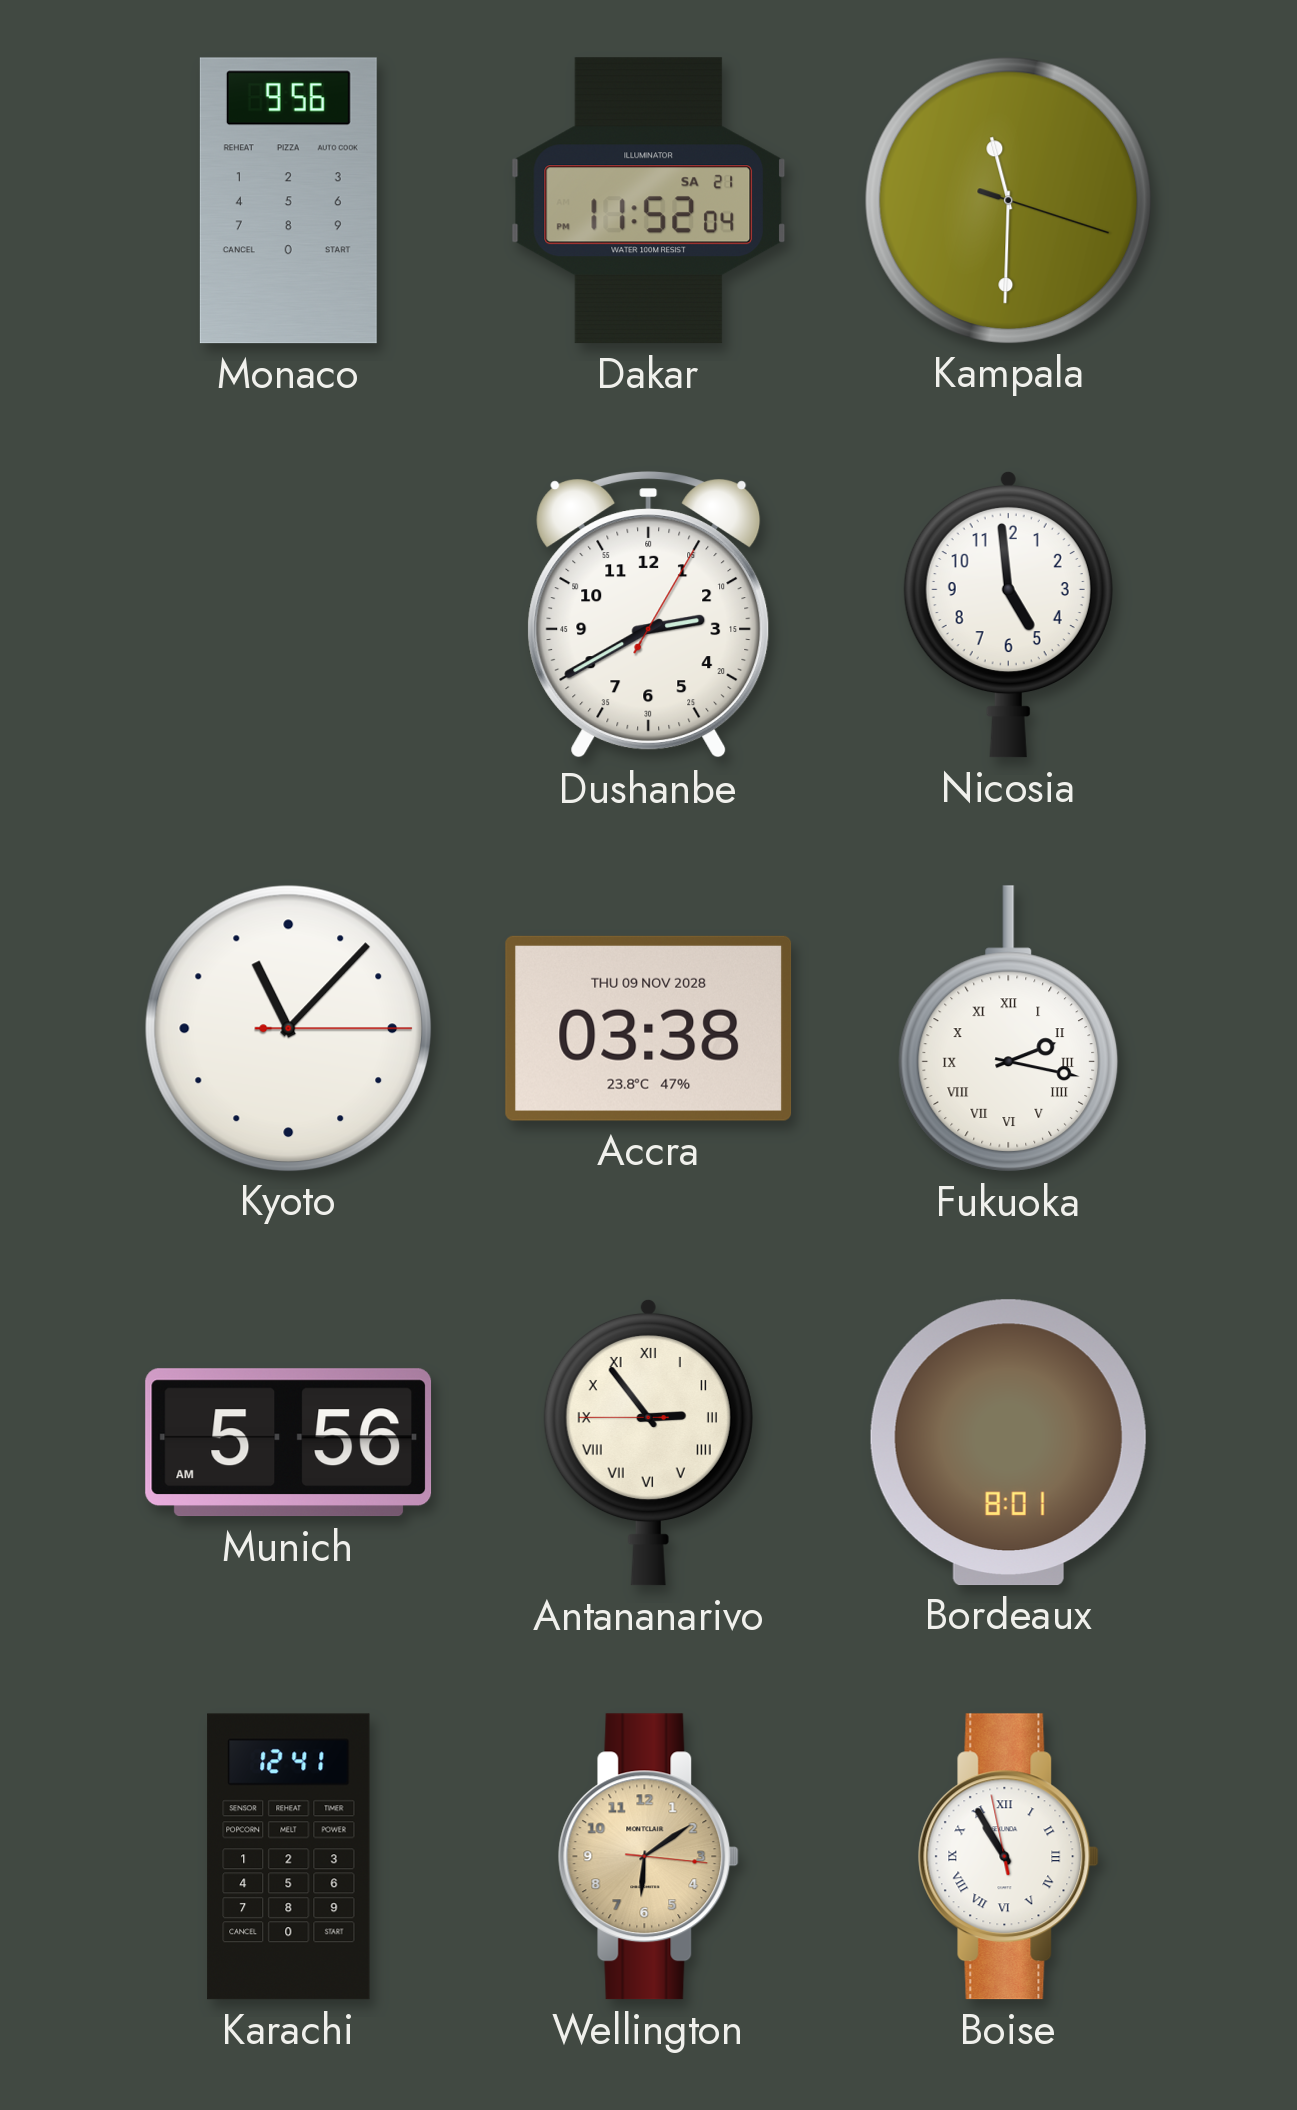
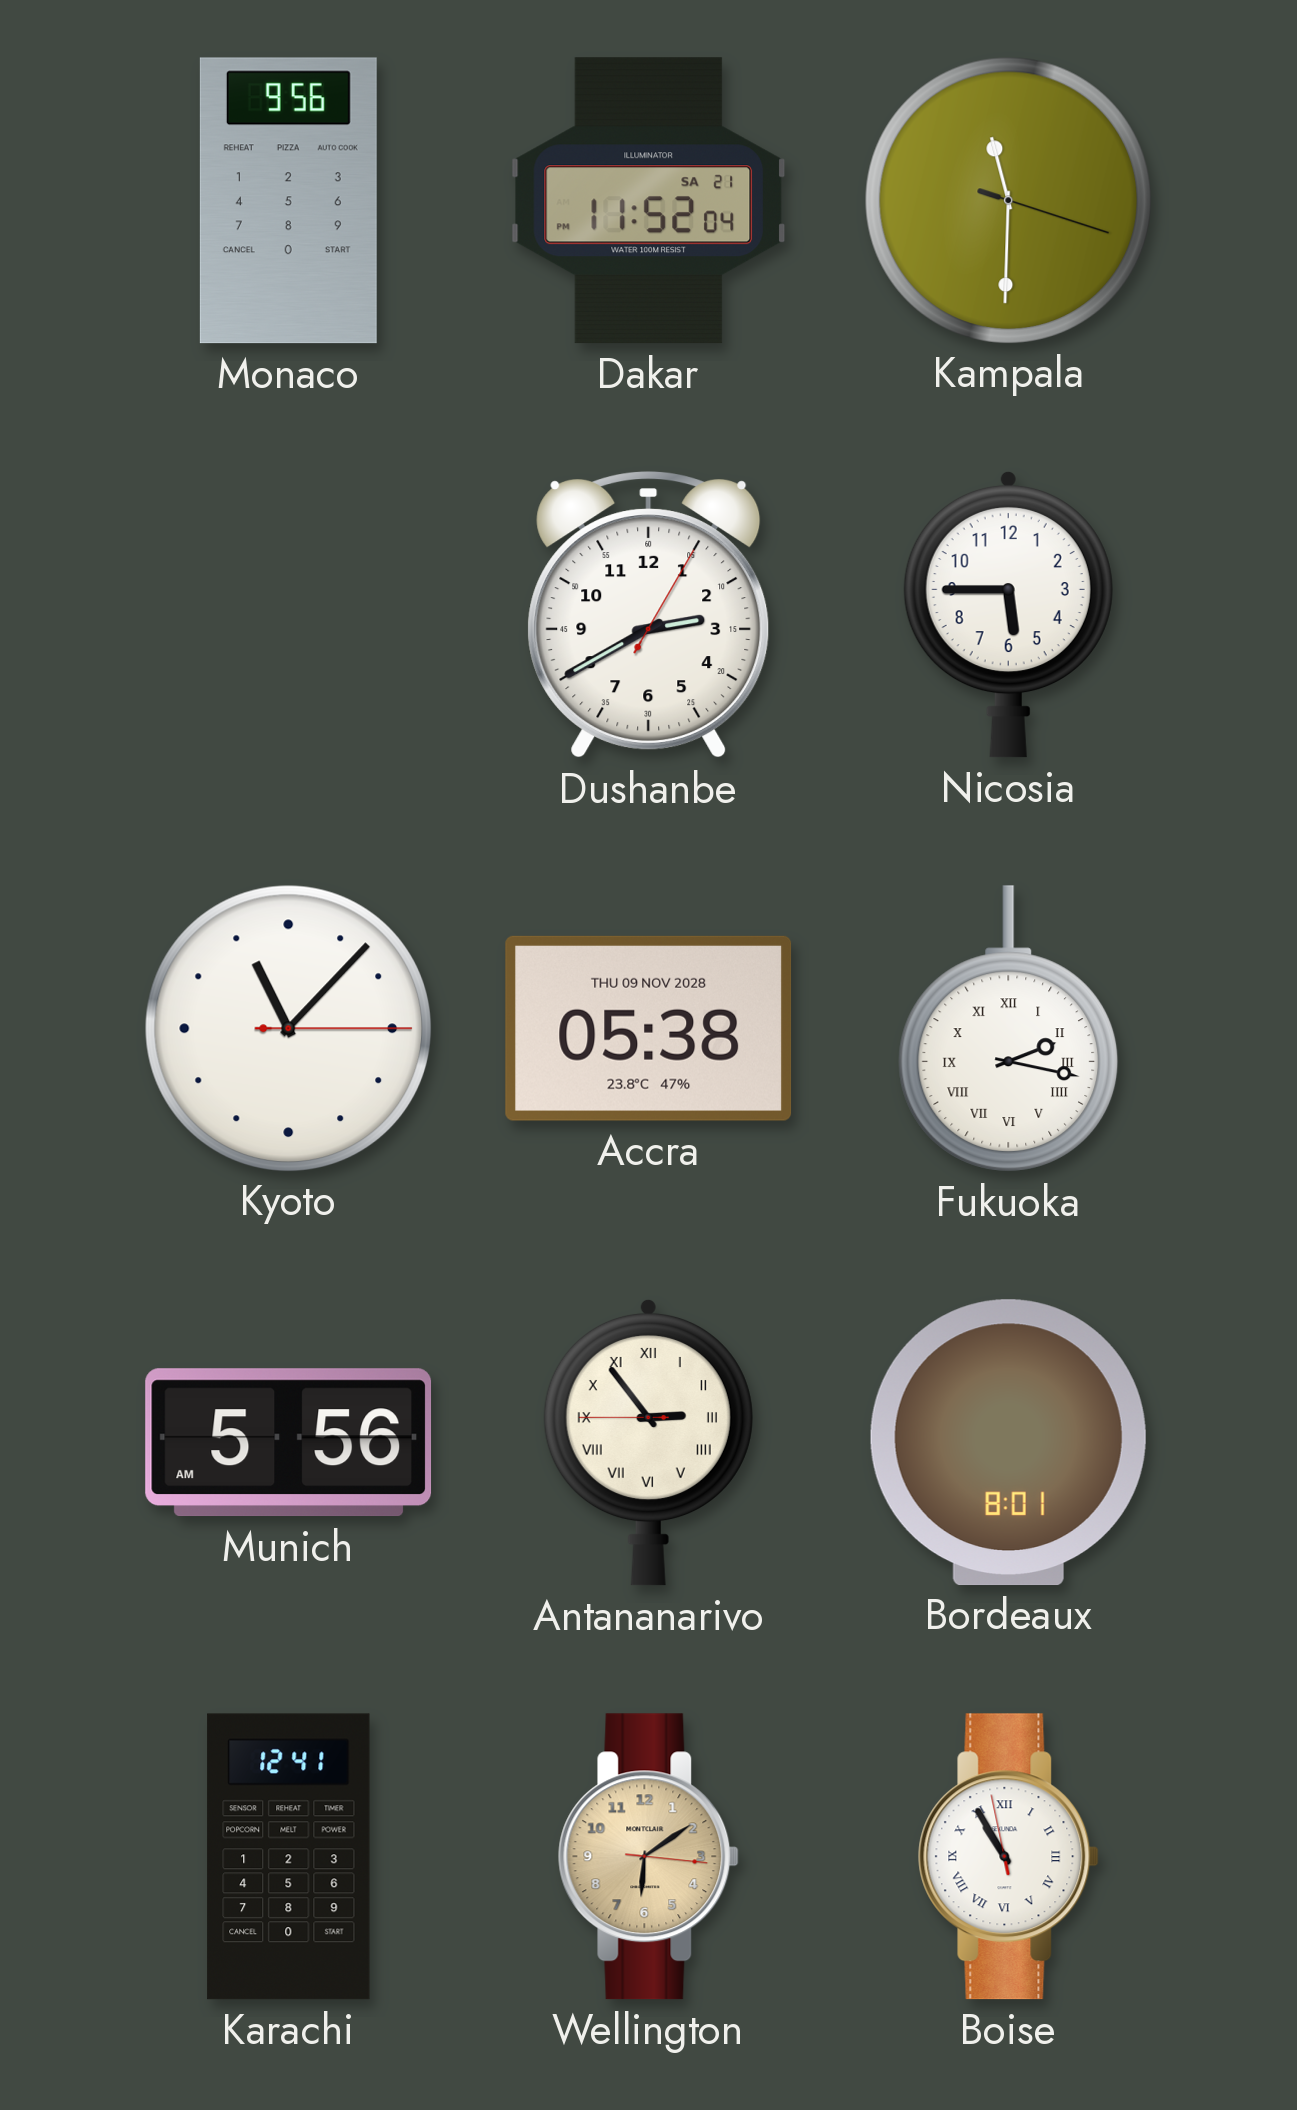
Nicosia: 4:59 -> 5:45
Accra: 03:38 -> 05:38
